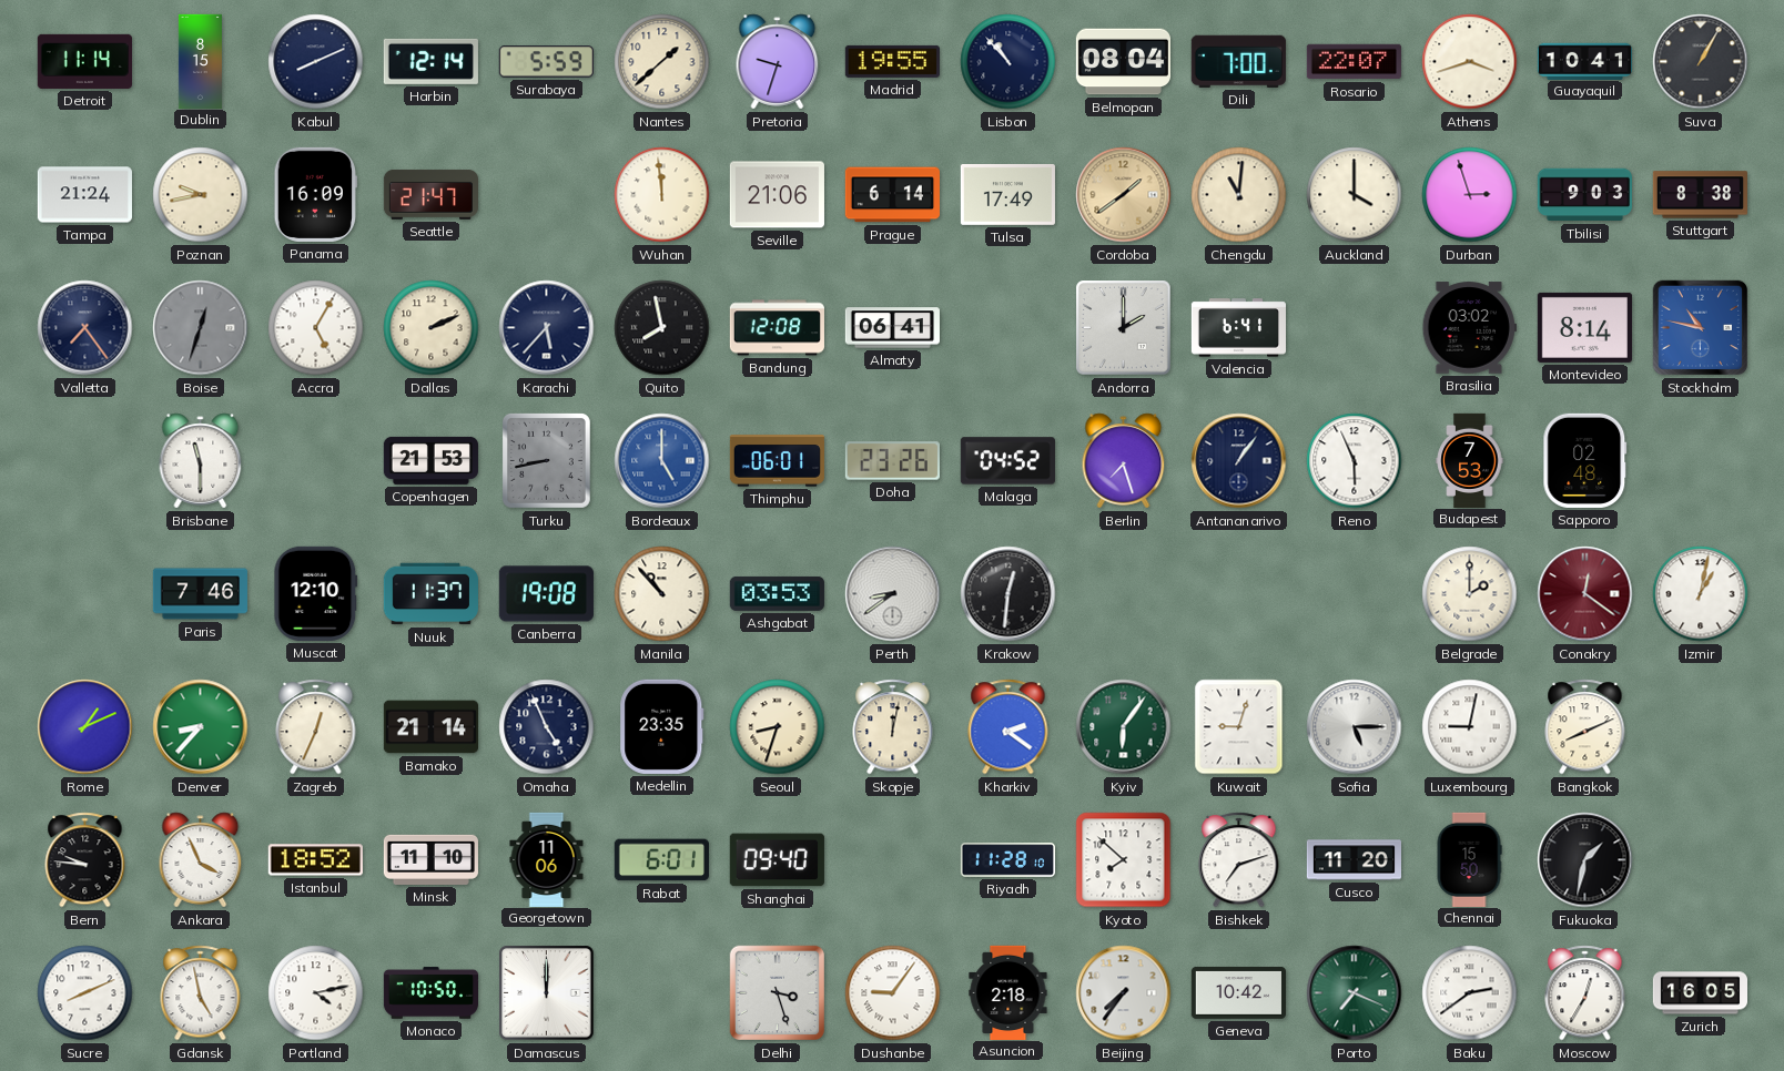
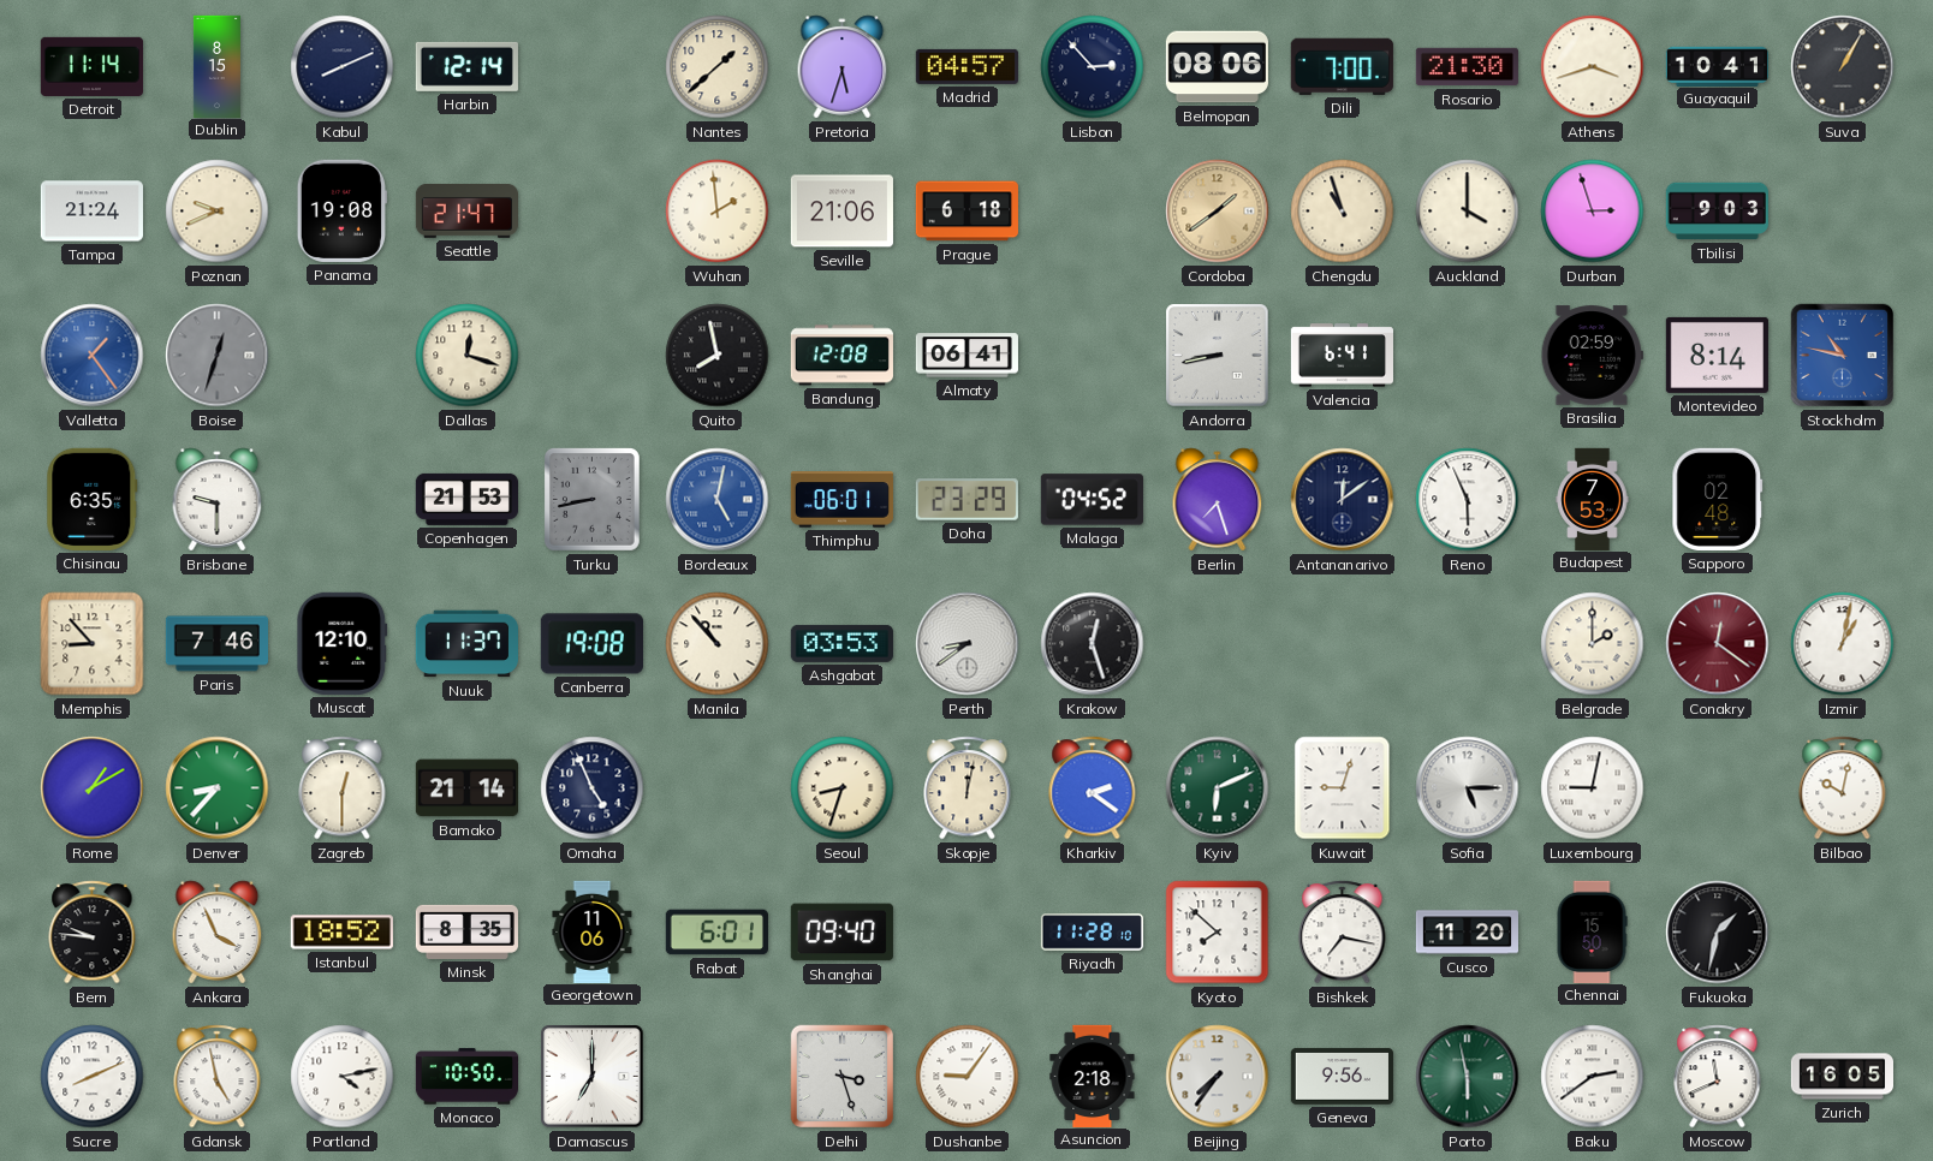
Surabaya: 5:59 -> none
Pretoria: 9:33 -> 5:33
Madrid: 19:55 -> 04:57
Lisbon: 10:53 -> 2:53
Belmopan: 08:04 -> 08:06
Rosario: 22:07 -> 21:30
Poznan: 9:43 -> 9:41
Panama: 16:09 -> 19:08
Wuhan: 11:59 -> 1:59
Prague: 6:14 -> 6:18
Tulsa: 17:49 -> none
Chengdu: 11:01 -> 10:57
Stuttgart: 8:38 -> none
Valletta: 7:24 -> 1:24
Valletta dial: navy -> blue
Accra: 5:05 -> none
Dallas: 2:11 -> 12:18
Karachi: 5:37 -> none
Andorra: 2:00 -> 8:43
Brasilia: 03:02 -> 02:59
Chisinau: none -> 6:35
Brisbane: 11:30 -> 9:30
Bordeaux: 5:00 -> 5:02
Doha: 23:26 -> 23:29
Antananarivo: 1:06 -> 12:09
Memphis: none -> 8:53
Krakow: 12:31 -> 12:27
Rome: 1:11 -> 1:10
Zagreb: 12:34 -> 12:30
Medellin: 23:35 -> none
Kyiv: 6:06 -> 6:11
Bangkok: 8:11 -> none
Bilbao: none -> 10:02
Minsk: 11:10 -> 8:35
Bishkek: 7:12 -> 7:17
Damascus: 12:00 -> 7:00
Geneva: 10:42 -> 9:56
Porto: 7:19 -> 5:58
Moscow: 12:35 -> 11:41
